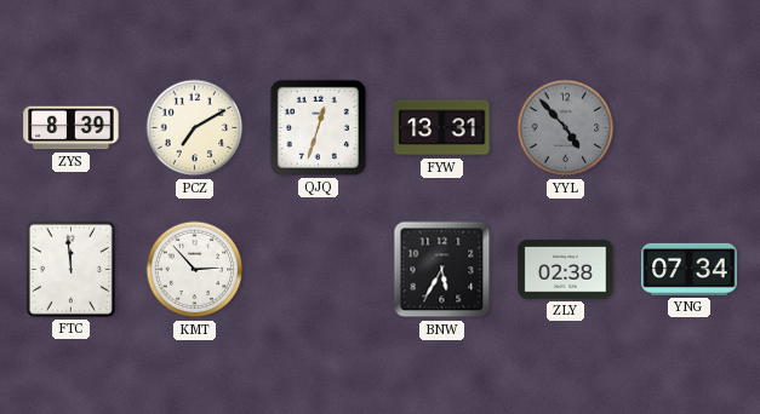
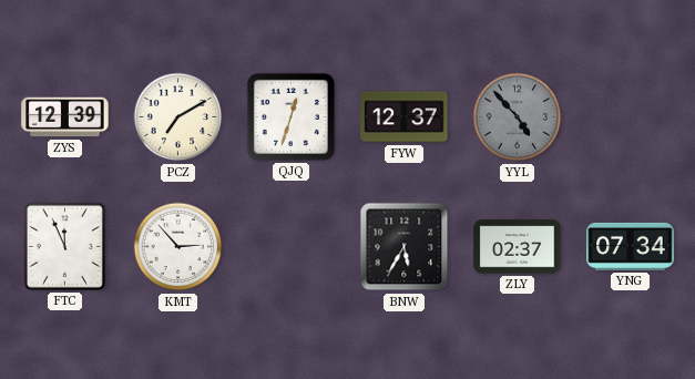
ZYS: 8:39 -> 12:39
FYW: 13:31 -> 12:37
FTC: 11:59 -> 11:56
ZLY: 02:38 -> 02:37
